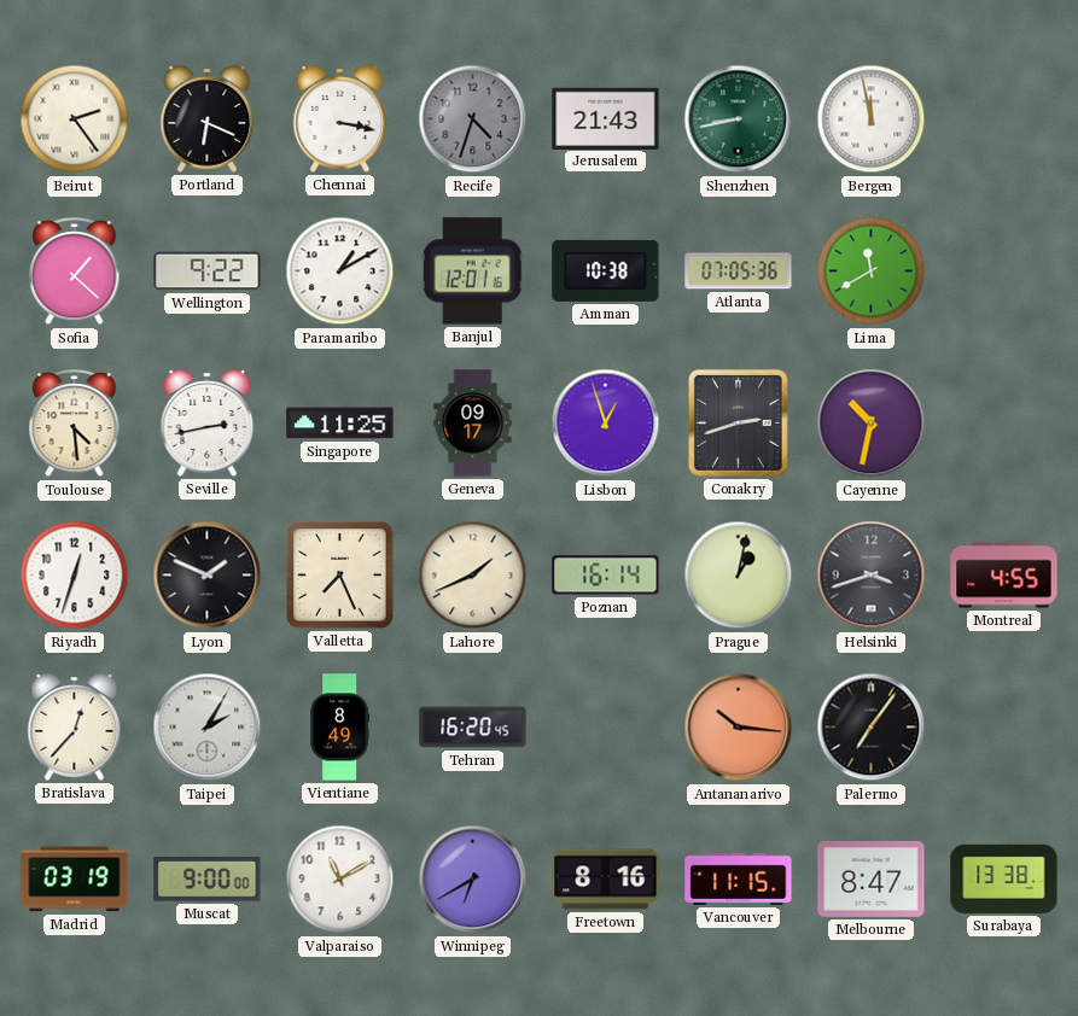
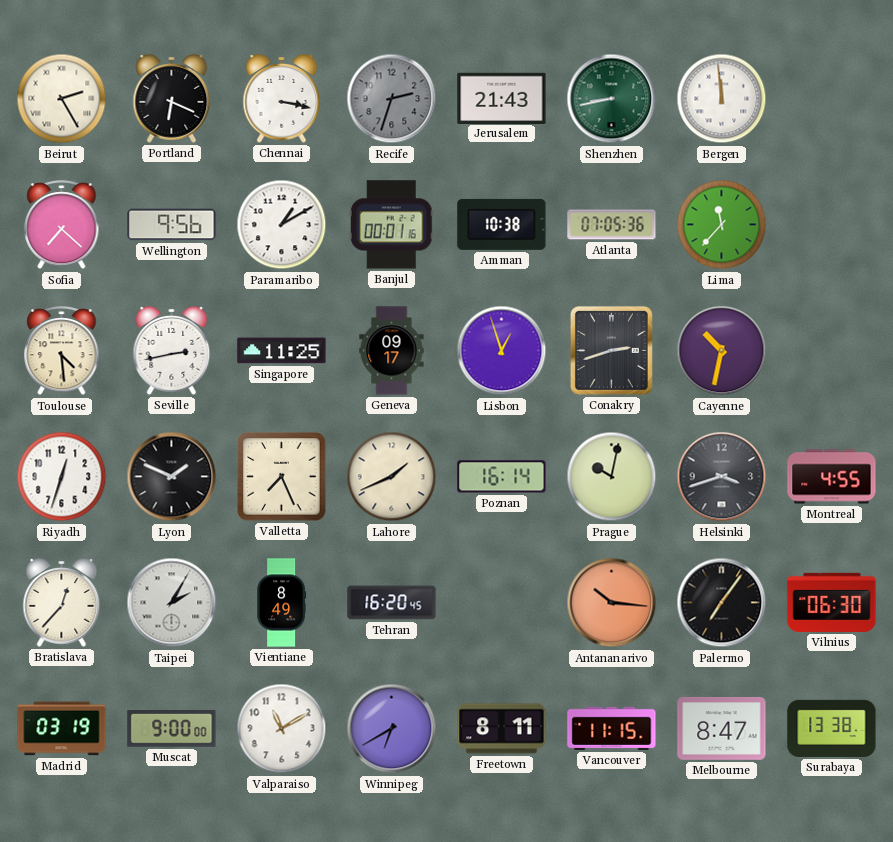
Beirut: 2:24 -> 2:25
Recife: 4:33 -> 2:33
Bergen: 11:58 -> 11:59
Sofia: 1:22 -> 7:22
Wellington: 9:22 -> 9:56
Banjul: 12:01 -> 00:01
Lima: 11:40 -> 11:37
Prague: 1:02 -> 10:02
Vilnius: none -> 06:30
Freetown: 8:16 -> 8:11
